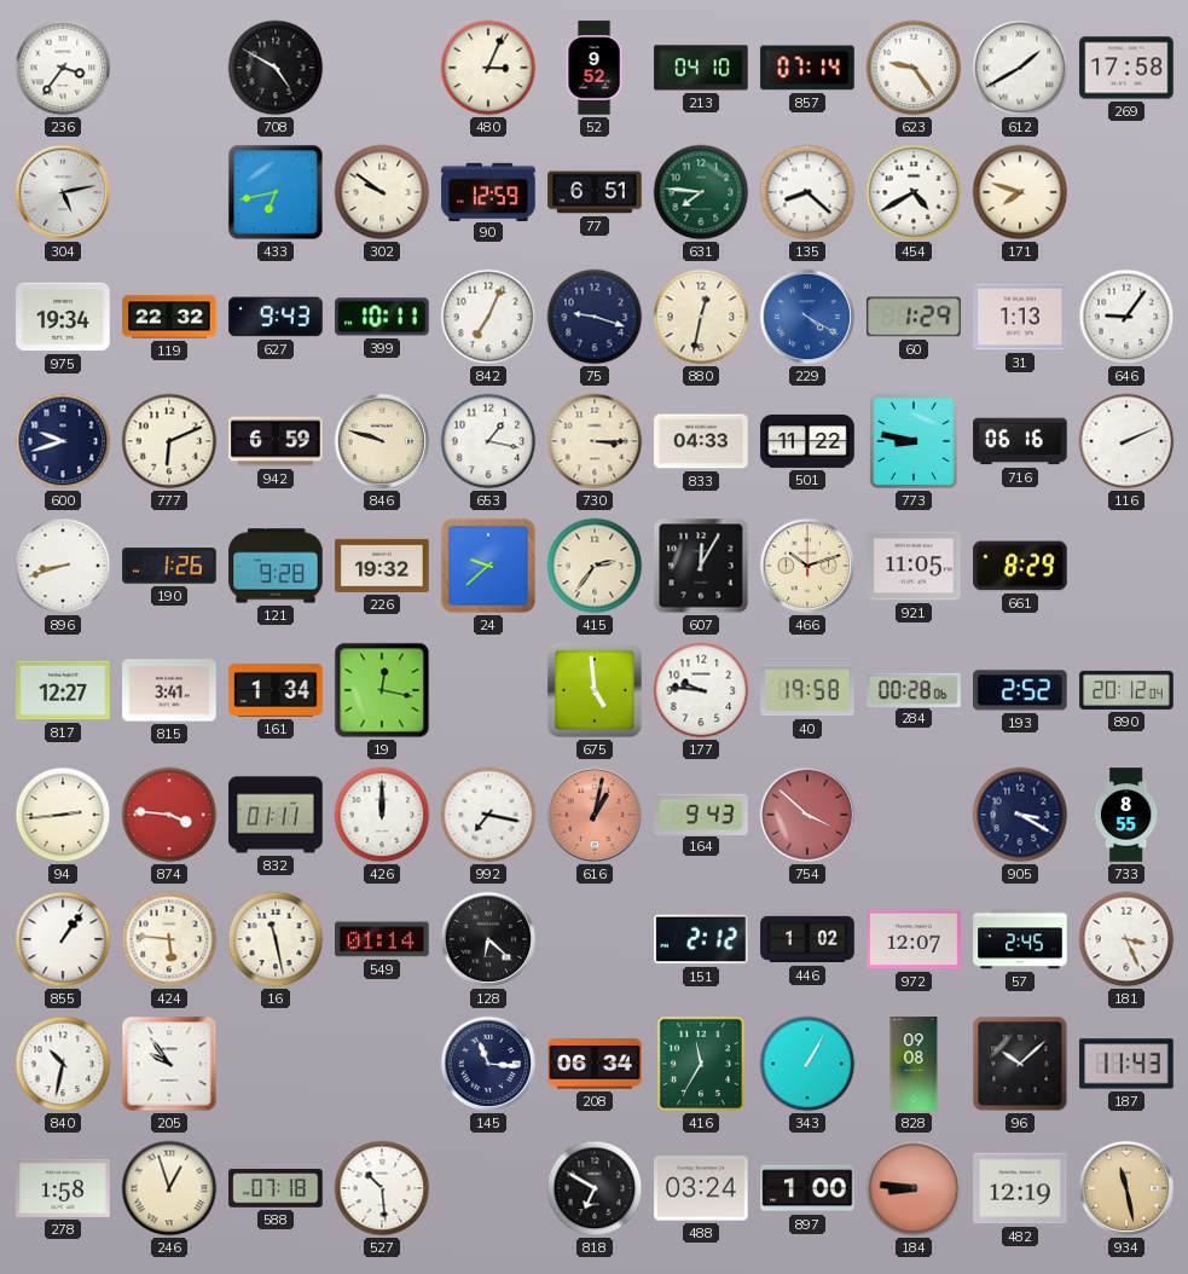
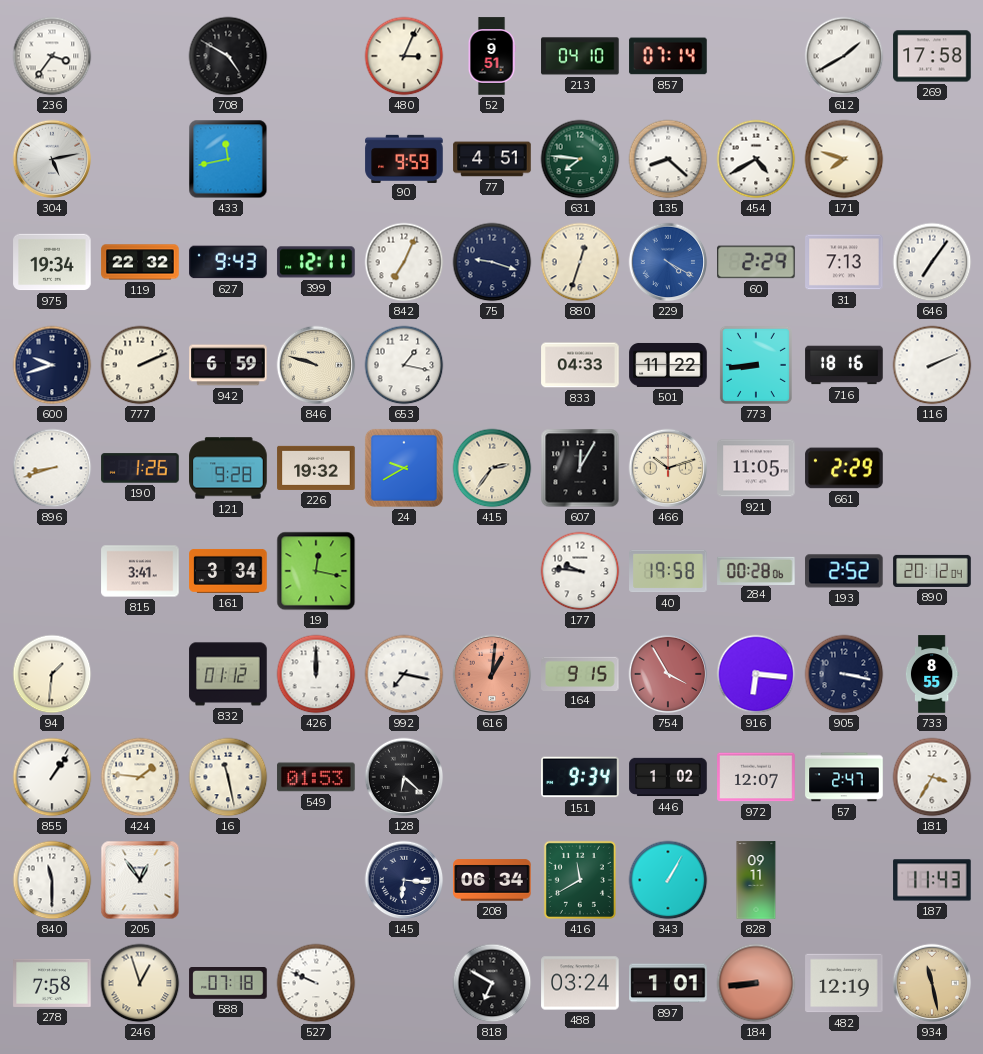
52: 9:52 -> 9:51
623: 9:24 -> none
433: 6:43 -> 11:43
302: 9:51 -> none
90: 12:59 -> 9:59
77: 6:51 -> 4:51
399: 10:11 -> 12:11
880: 12:32 -> 12:33
60: 1:29 -> 2:29
31: 1:13 -> 7:13
646: 9:06 -> 7:06
777: 6:11 -> 2:11
730: 3:15 -> none
773: 8:47 -> 8:44
716: 06:16 -> 18:16
24: 9:38 -> 9:40
661: 8:29 -> 2:29
817: 12:27 -> none
161: 1:34 -> 3:34
675: 4:59 -> none
94: 2:44 -> 1:31
874: 3:46 -> none
832: 01:11 -> 01:12
616: 1:02 -> 1:01
164: 9:43 -> 9:15
754: 3:52 -> 3:55
916: none -> 6:16
905: 3:20 -> 3:17
424: 5:46 -> 1:46
549: 01:14 -> 01:53
151: 2:12 -> 9:34
57: 2:45 -> 2:47
181: 3:26 -> 3:35
840: 10:32 -> 11:30
205: 9:54 -> 12:54
145: 11:16 -> 6:16
416: 11:35 -> 11:40
828: 09:08 -> 09:11
96: 10:08 -> none
278: 1:58 -> 7:58
527: 10:29 -> 9:49
897: 1:00 -> 1:01
184: 8:46 -> 8:44
